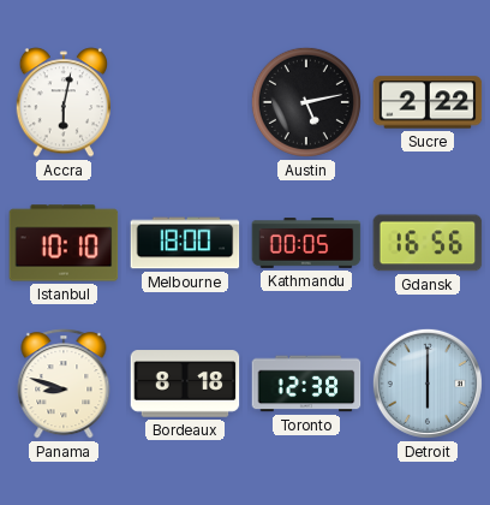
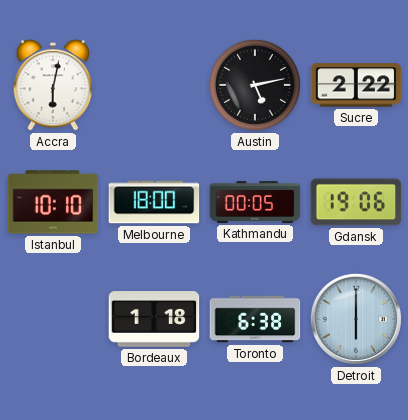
Gdansk: 16:56 -> 19:06
Panama: 8:48 -> none
Bordeaux: 8:18 -> 1:18
Toronto: 12:38 -> 6:38
